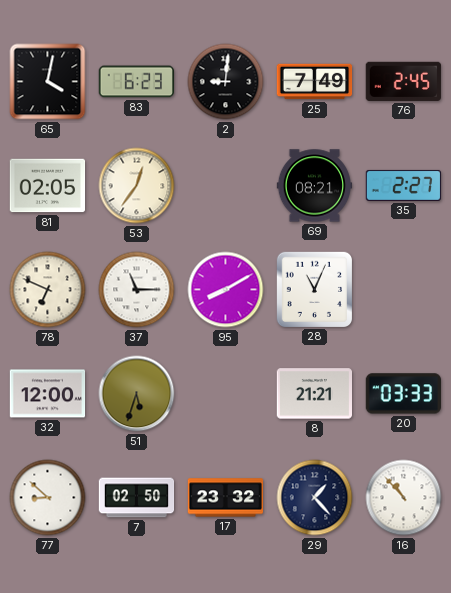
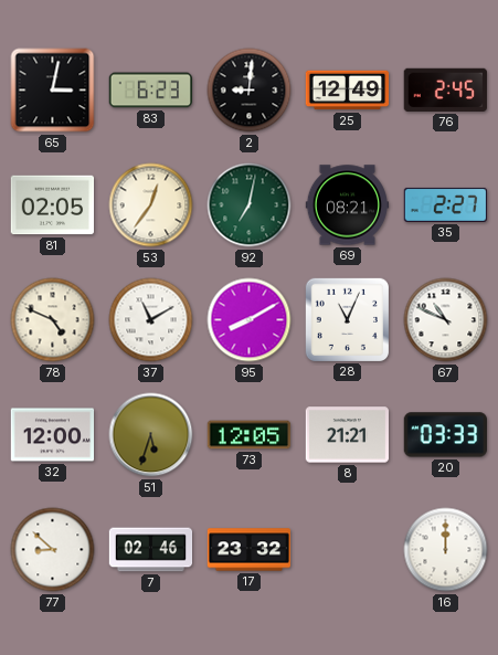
65: 4:02 -> 3:02
25: 7:49 -> 12:49
92: none -> 7:02
78: 6:49 -> 4:49
37: 11:15 -> 11:10
67: none -> 10:49
73: none -> 12:05
7: 02:50 -> 02:46
29: 1:23 -> none
16: 10:53 -> 12:00
